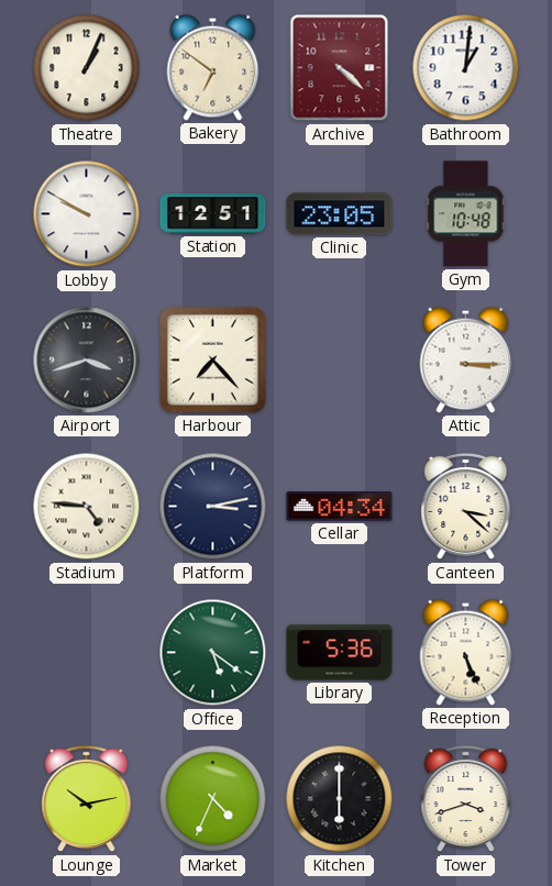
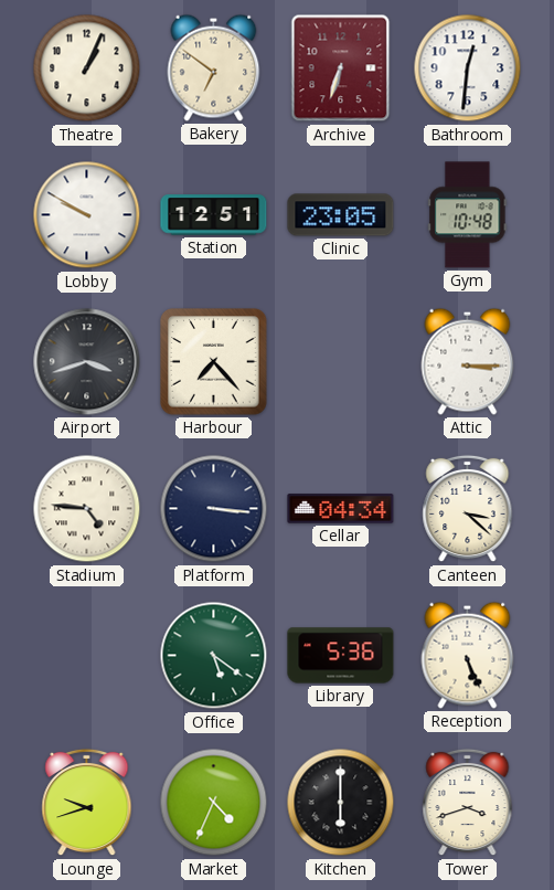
Archive: 4:22 -> 6:33
Bathroom: 1:01 -> 12:31
Platform: 3:13 -> 3:16
Lounge: 10:13 -> 9:42
